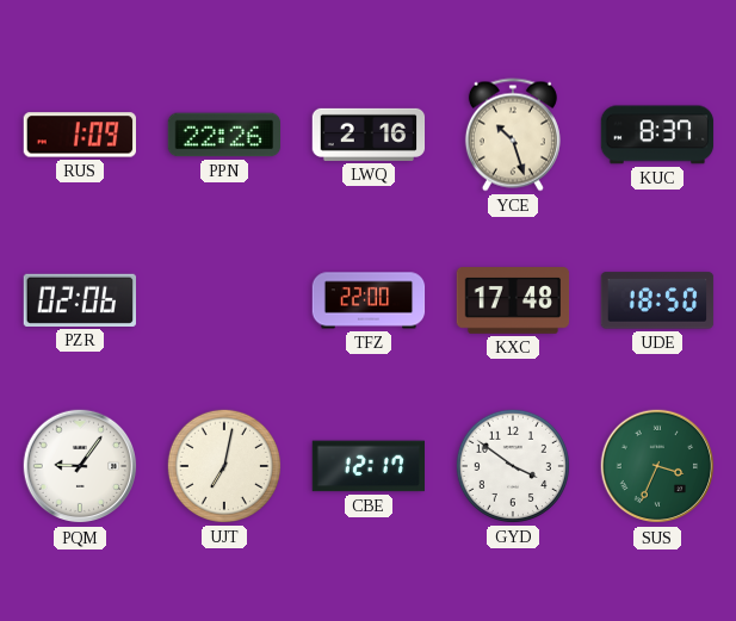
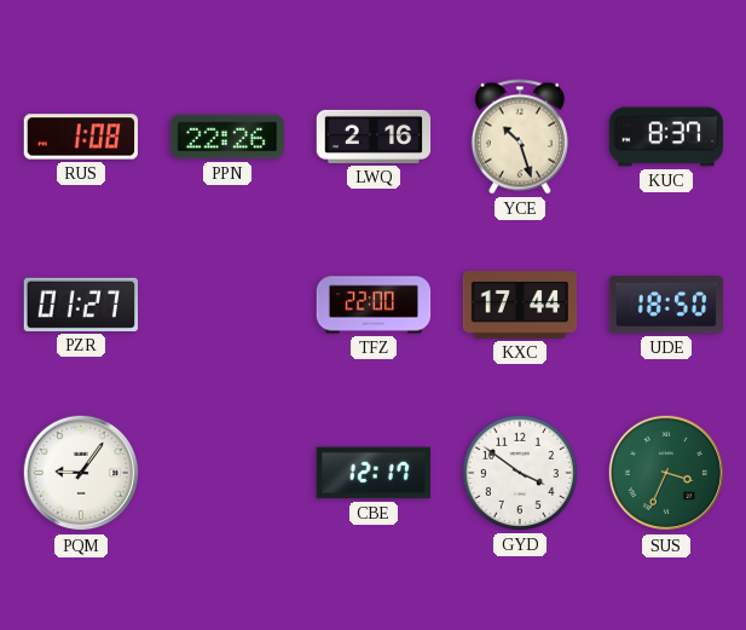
RUS: 1:09 -> 1:08
PZR: 02:06 -> 01:27
KXC: 17:48 -> 17:44
UJT: 7:02 -> none
